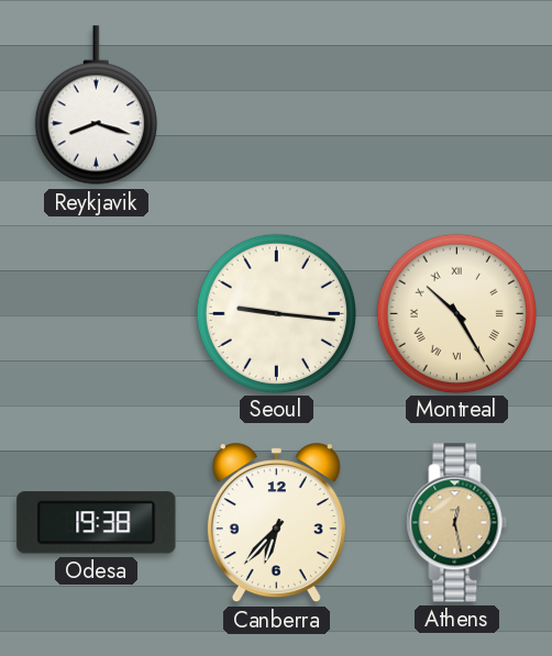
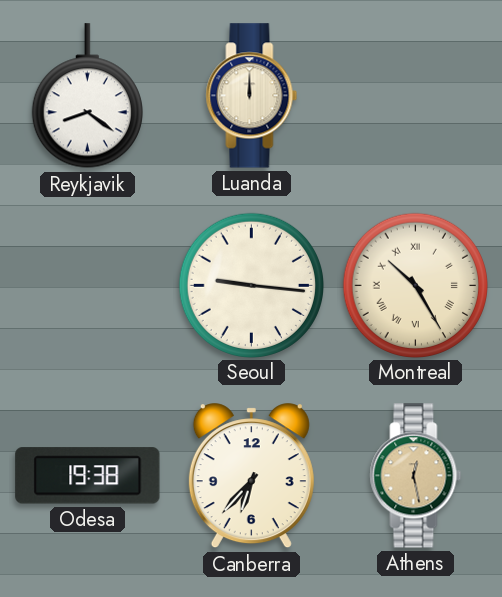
Reykjavik: 8:18 -> 8:21
Luanda: none -> 12:00
